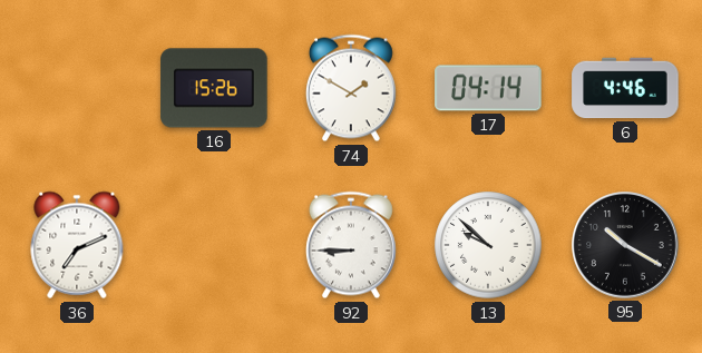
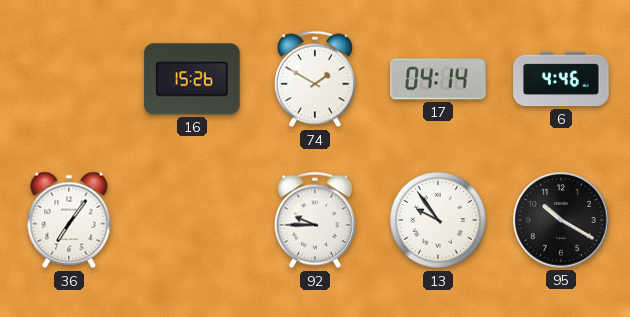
36: 7:11 -> 7:06
92: 8:45 -> 9:45
13: 9:52 -> 9:54
